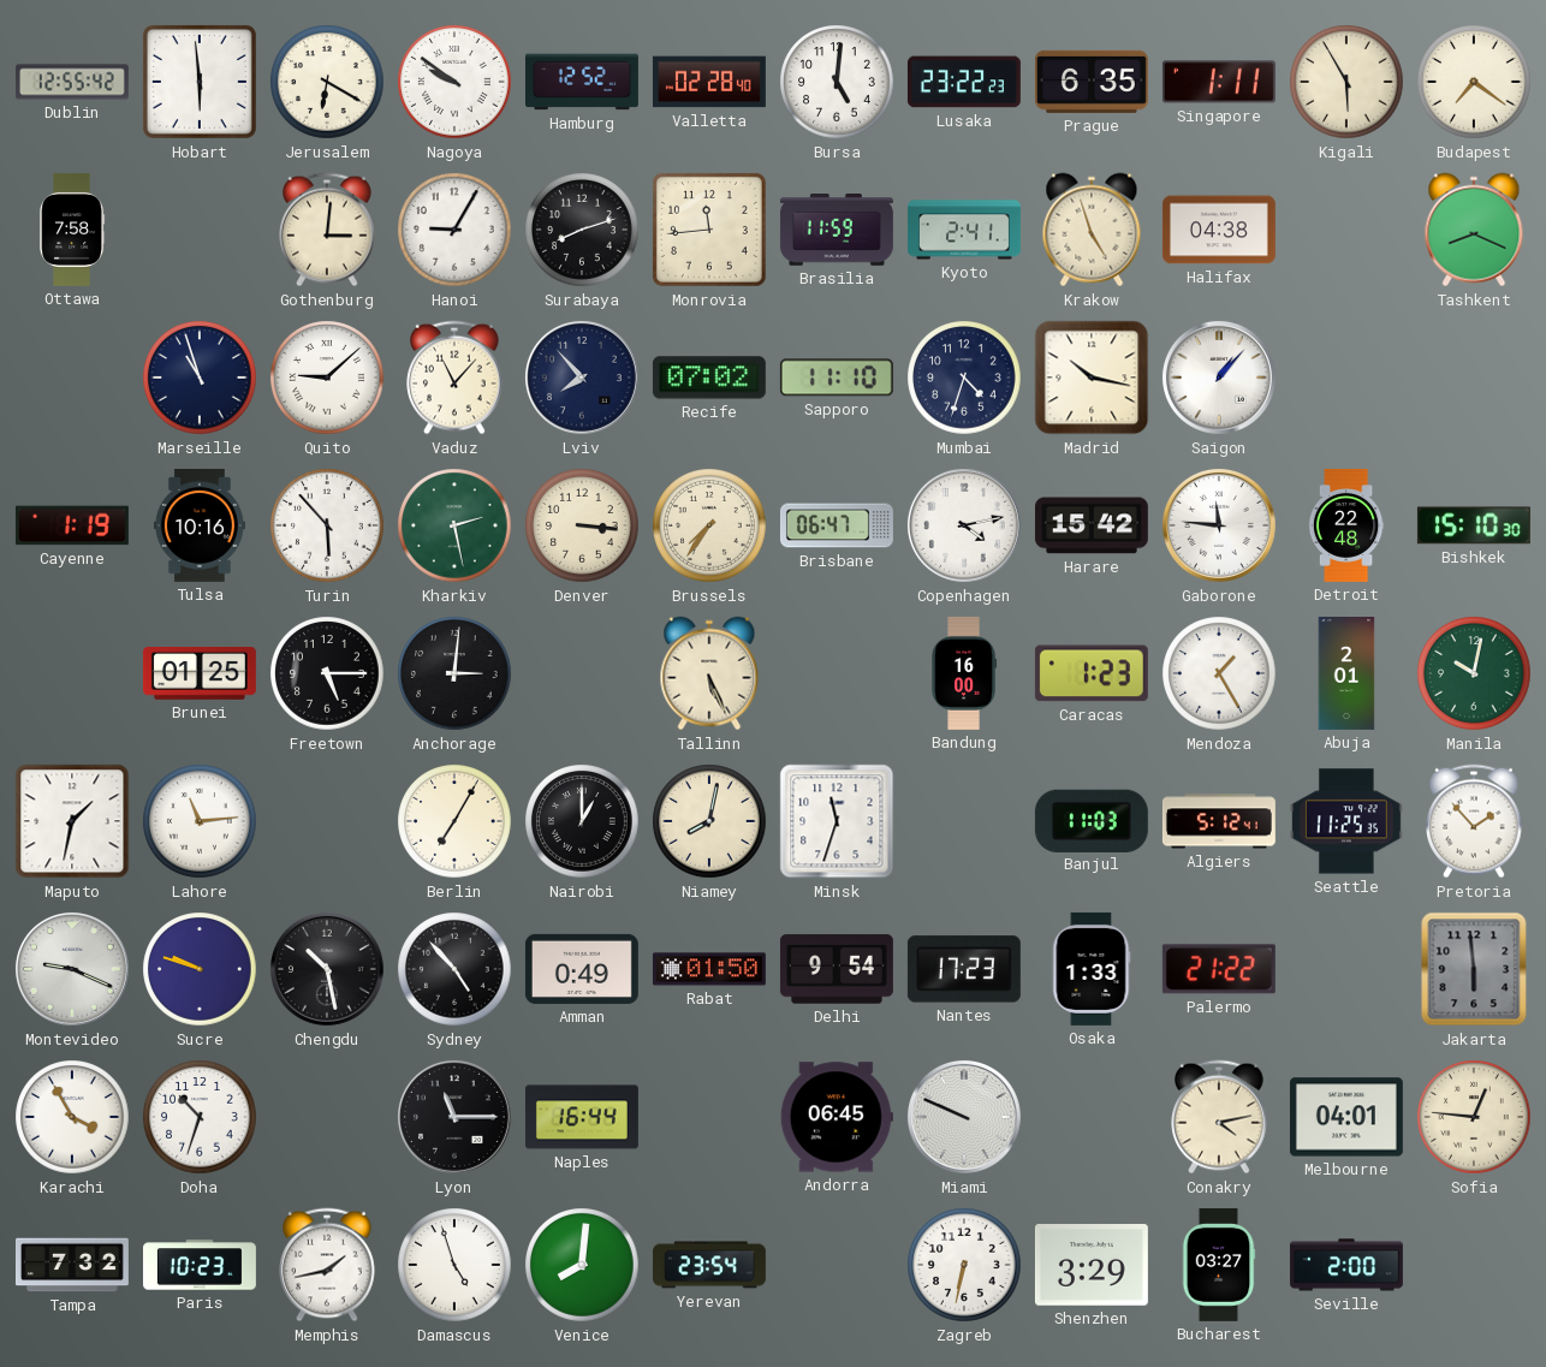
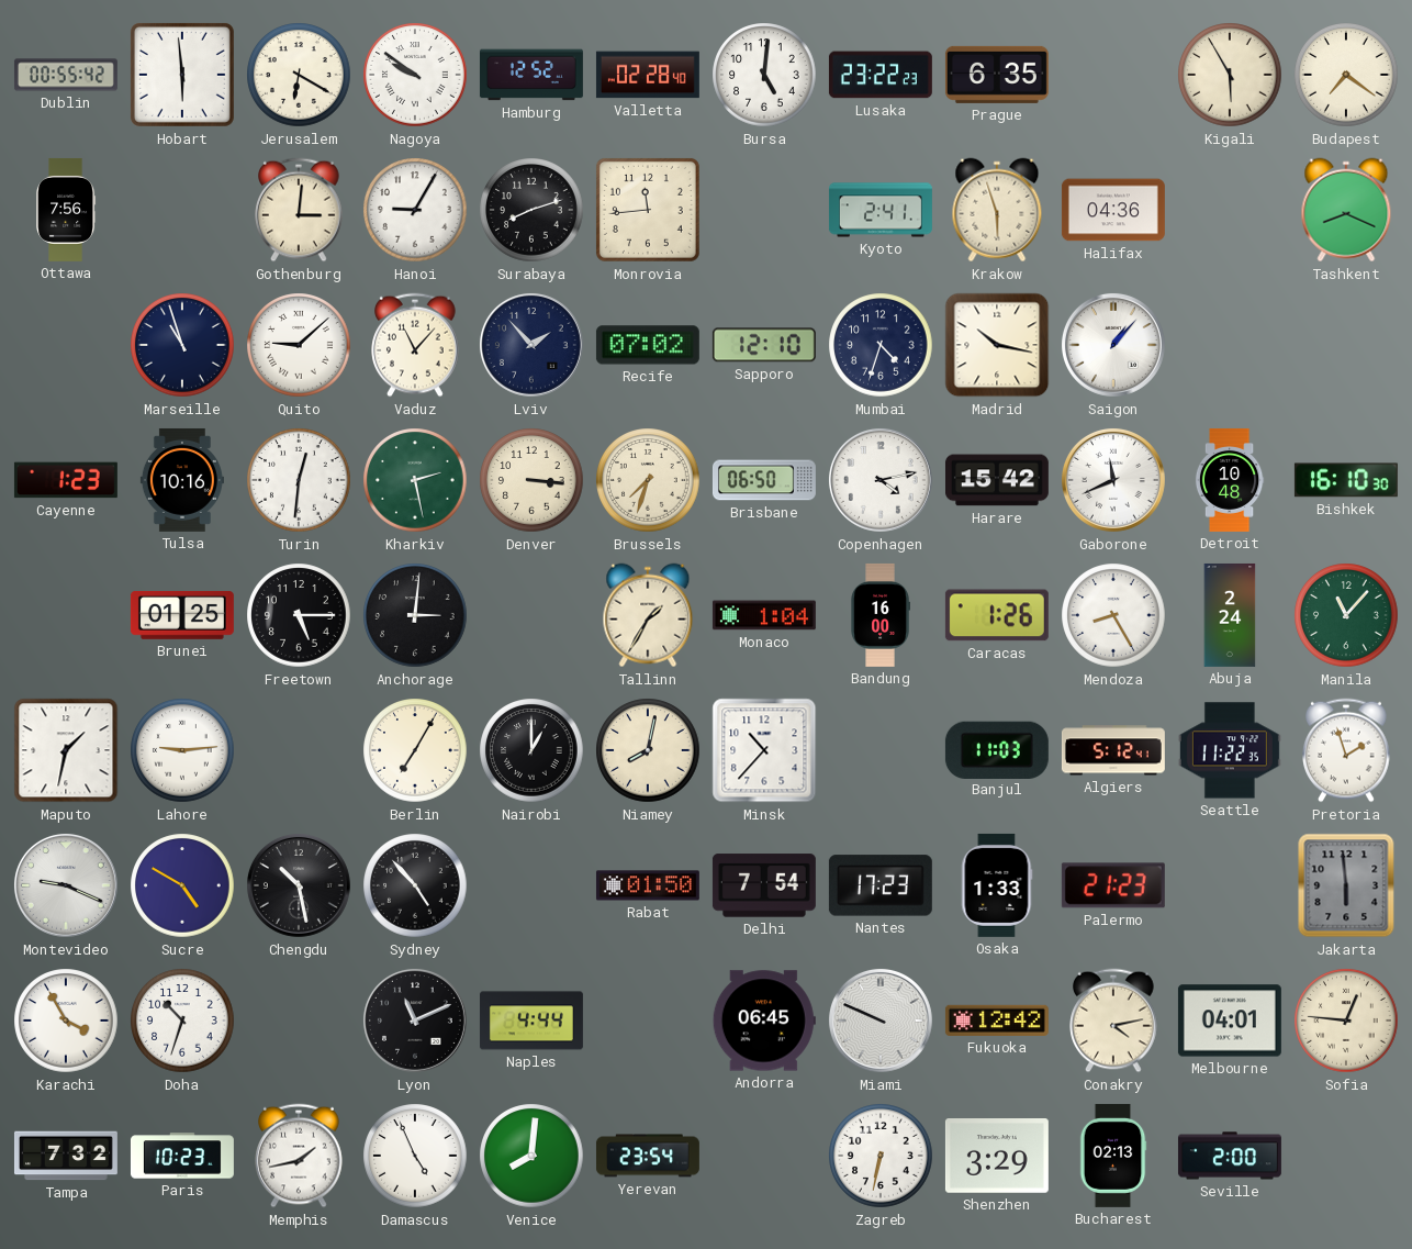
Dublin: 12:55 -> 00:55
Singapore: 1:11 -> none
Ottawa: 7:58 -> 7:56
Brasilia: 11:59 -> none
Krakow: 4:57 -> 5:57
Halifax: 04:38 -> 04:36
Lviv: 7:53 -> 1:53
Sapporo: 11:10 -> 12:10
Cayenne: 1:19 -> 1:23
Turin: 5:53 -> 12:31
Brussels: 7:36 -> 7:33
Brisbane: 06:47 -> 06:50
Gaborone: 11:46 -> 11:41
Detroit: 22:48 -> 10:48
Bishkek: 15:10 -> 16:10
Tallinn: 5:26 -> 1:35
Monaco: none -> 1:04
Caracas: 1:23 -> 1:26
Mendoza: 1:25 -> 8:25
Abuja: 2:01 -> 2:24
Manila: 10:02 -> 11:07
Lahore: 11:14 -> 9:14
Minsk: 11:33 -> 10:37
Seattle: 11:25 -> 11:22
Pretoria: 1:53 -> 1:57
Sucre: 9:48 -> 4:50
Amman: 0:49 -> none
Delhi: 9:54 -> 7:54
Palermo: 21:22 -> 21:23
Lyon: 11:15 -> 11:11
Naples: 16:44 -> 4:44
Fukuoka: none -> 12:42
Damascus: 4:57 -> 4:56
Bucharest: 03:27 -> 02:13
